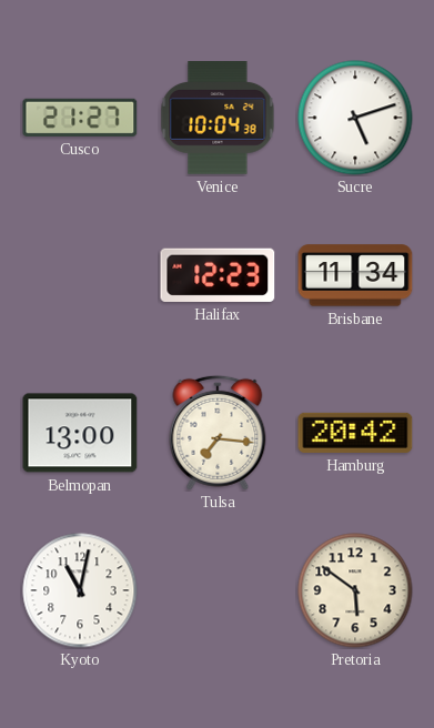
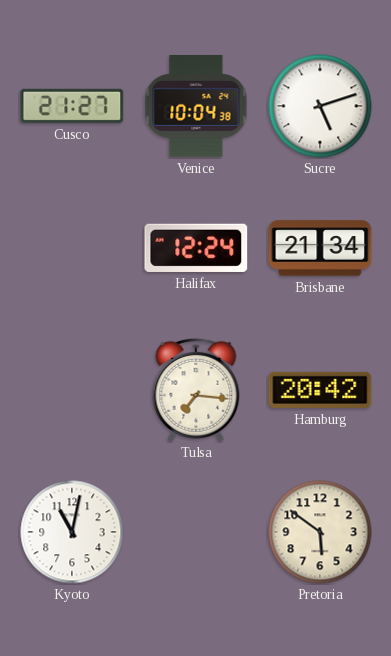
Halifax: 12:23 -> 12:24
Brisbane: 11:34 -> 21:34
Belmopan: 13:00 -> none
